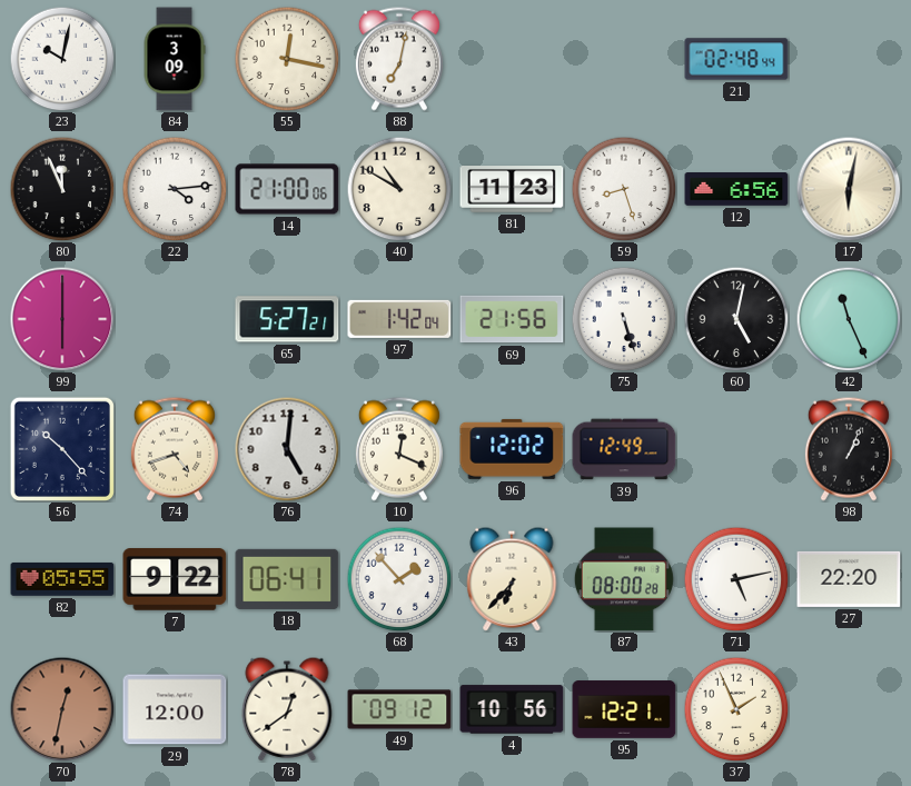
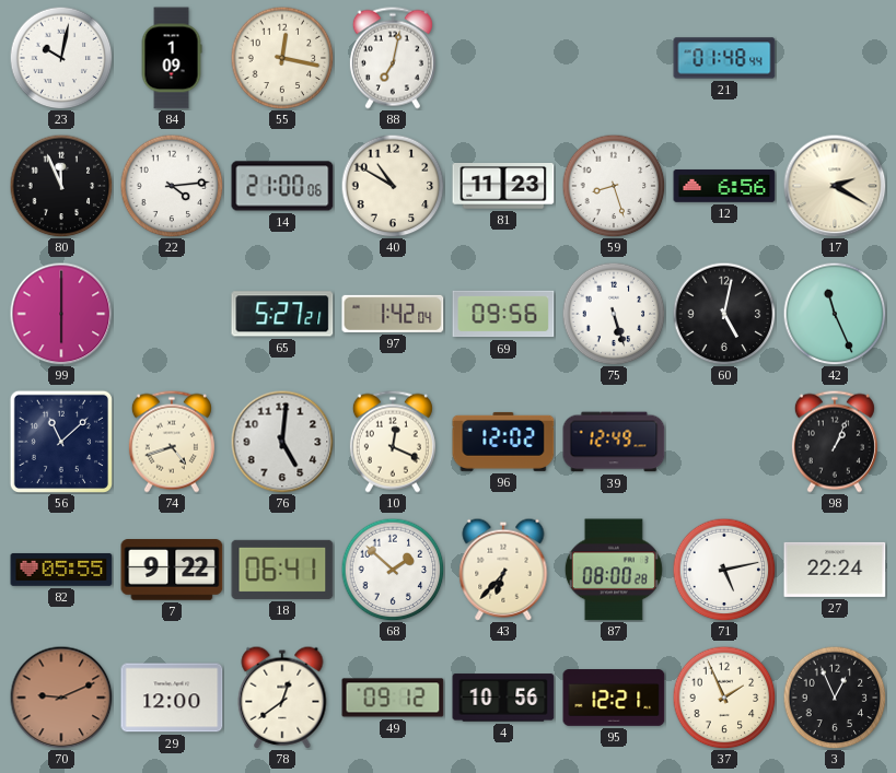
84: 3:09 -> 1:09
21: 02:48 -> 01:48
17: 6:02 -> 2:20
69: 21:56 -> 09:56
56: 10:23 -> 11:08
68: 1:53 -> 1:52
27: 22:20 -> 22:24
70: 12:32 -> 9:11
3: none -> 12:56
